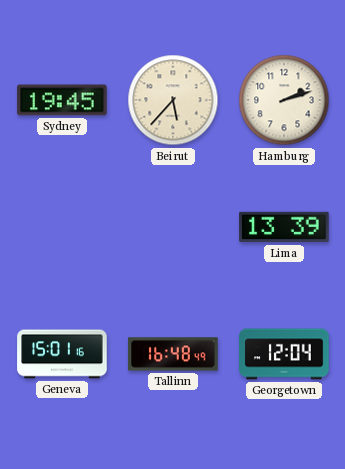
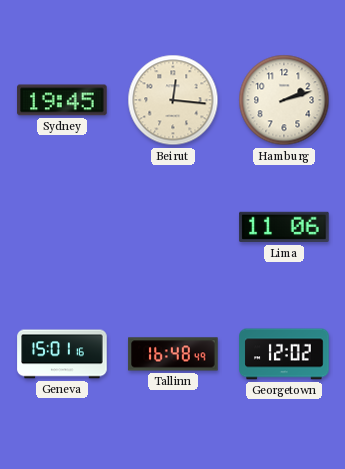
Beirut: 5:37 -> 12:16
Lima: 13:39 -> 11:06
Georgetown: 12:04 -> 12:02
